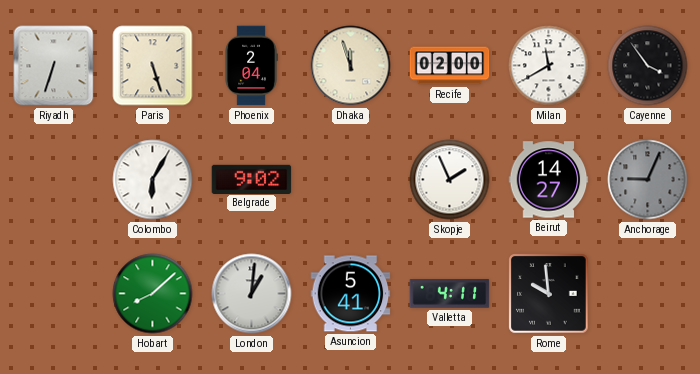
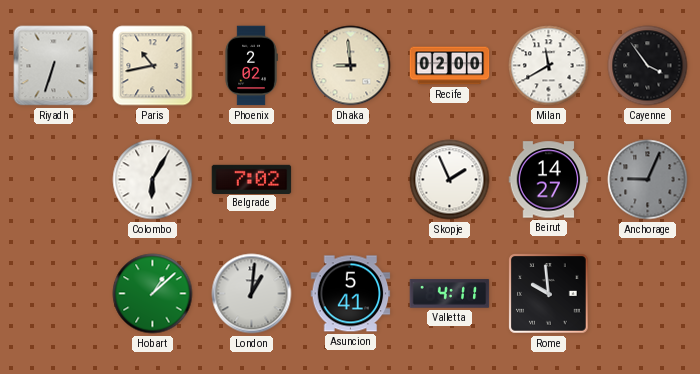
Paris: 5:27 -> 10:43
Phoenix: 2:04 -> 2:02
Dhaka: 11:57 -> 8:59
Belgrade: 9:02 -> 7:02
Hobart: 8:08 -> 1:08
